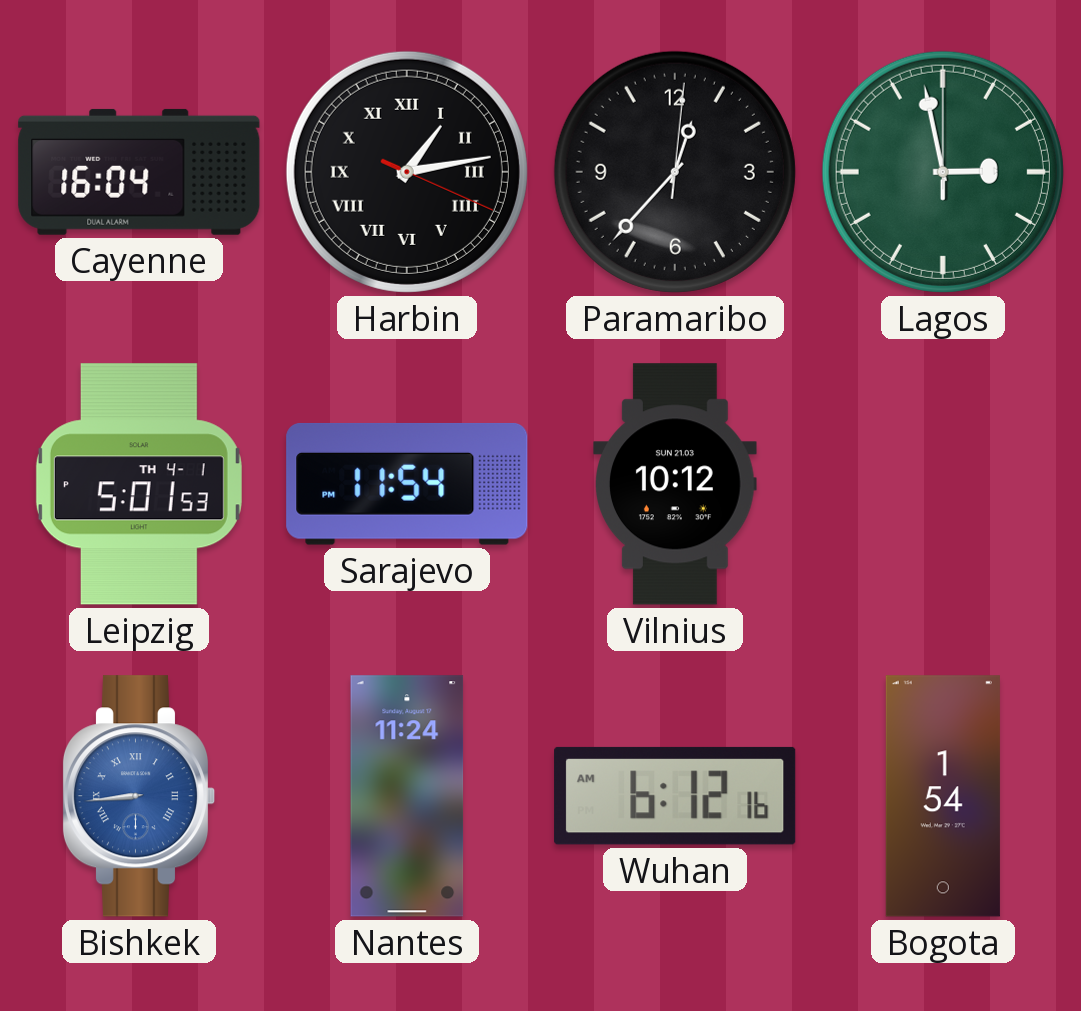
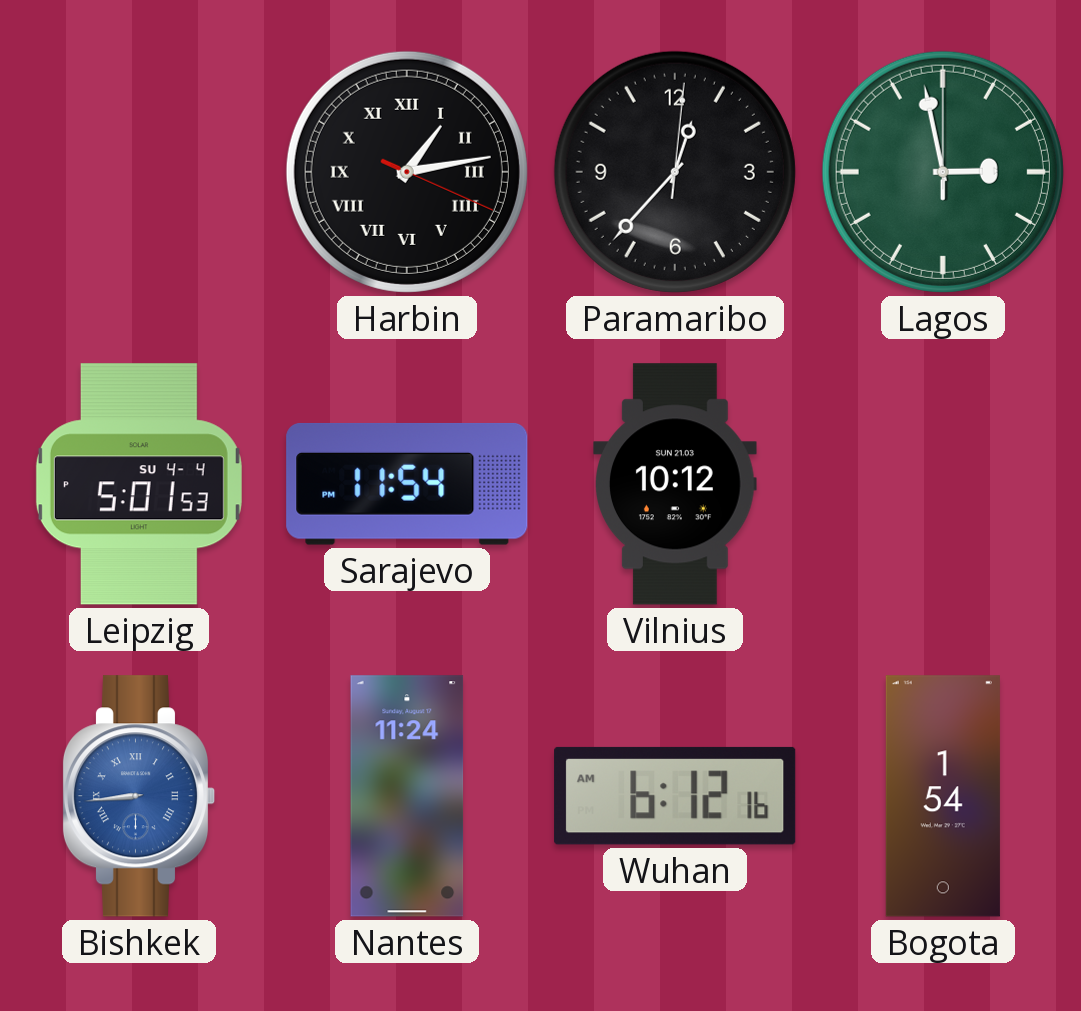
Cayenne: 16:04 -> none
Leipzig date: TH 4-1 -> SU 4-4
